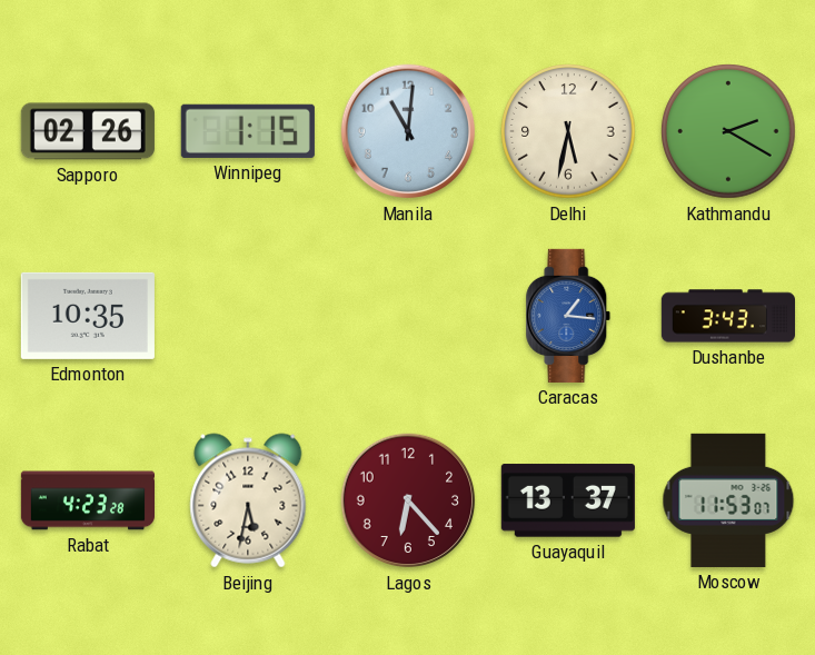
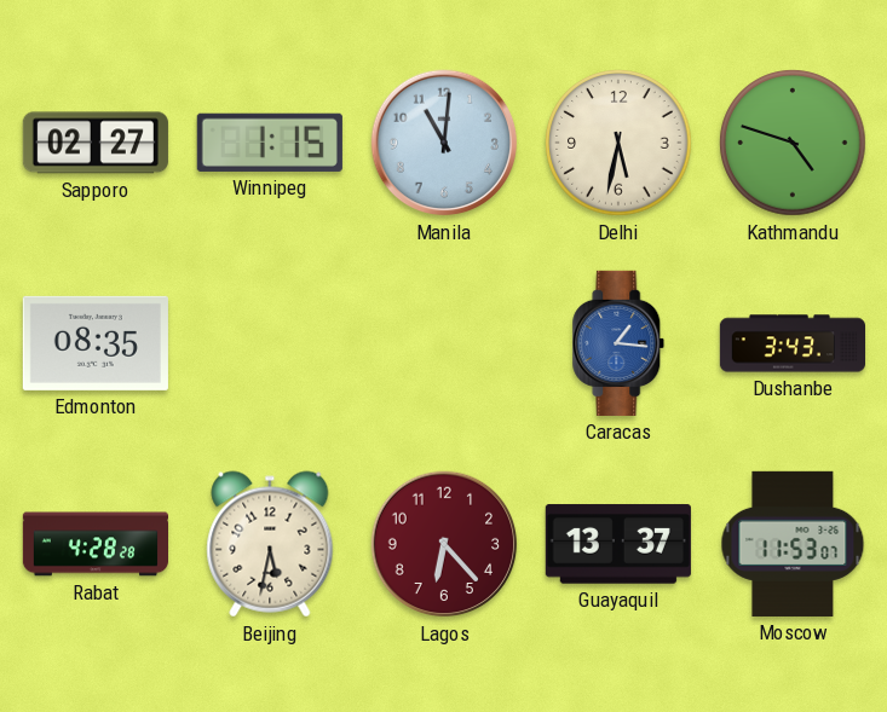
Sapporo: 02:26 -> 02:27
Kathmandu: 2:20 -> 4:48
Edmonton: 10:35 -> 08:35
Rabat: 4:23 -> 4:28
